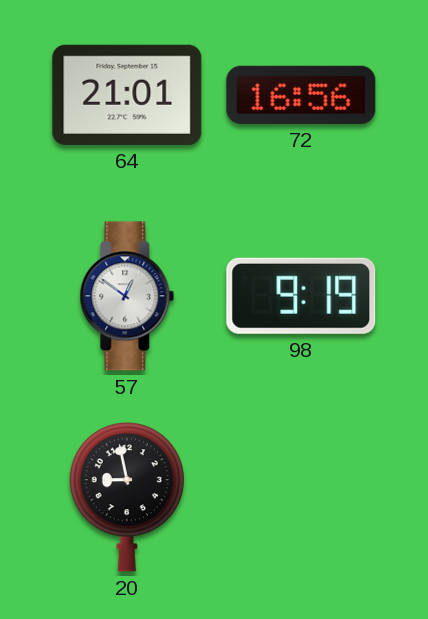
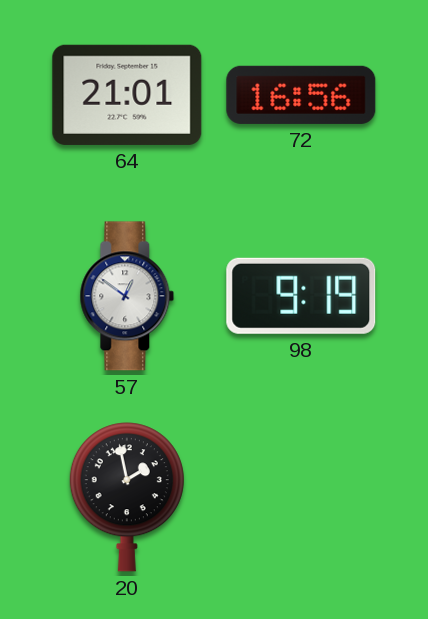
20: 8:58 -> 1:58
